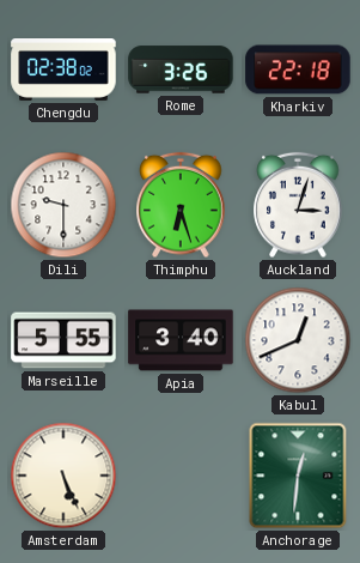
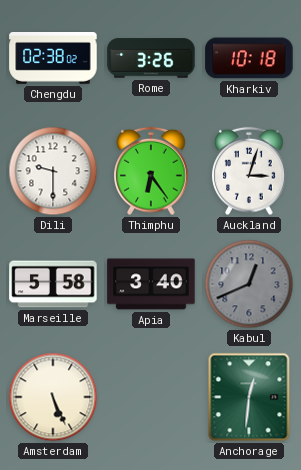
Kharkiv: 22:18 -> 10:18
Thimphu: 6:27 -> 6:24
Marseille: 5:55 -> 5:58
Kabul dial: white -> grey
